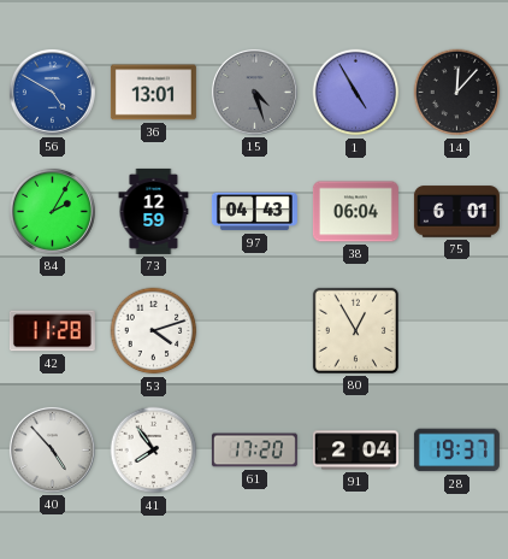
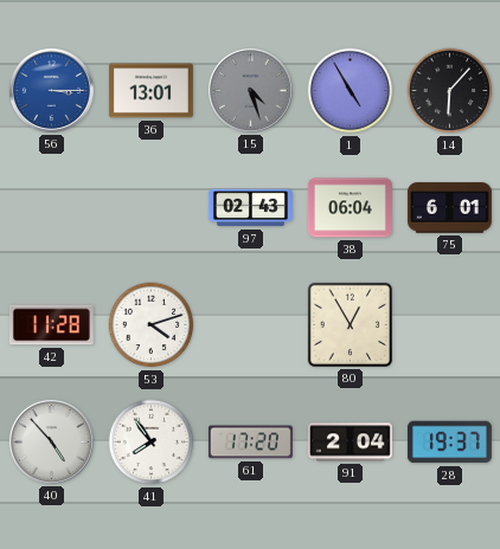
56: 4:50 -> 3:15
14: 12:07 -> 6:07
84: 2:05 -> none
73: 12:59 -> none
97: 04:43 -> 02:43
